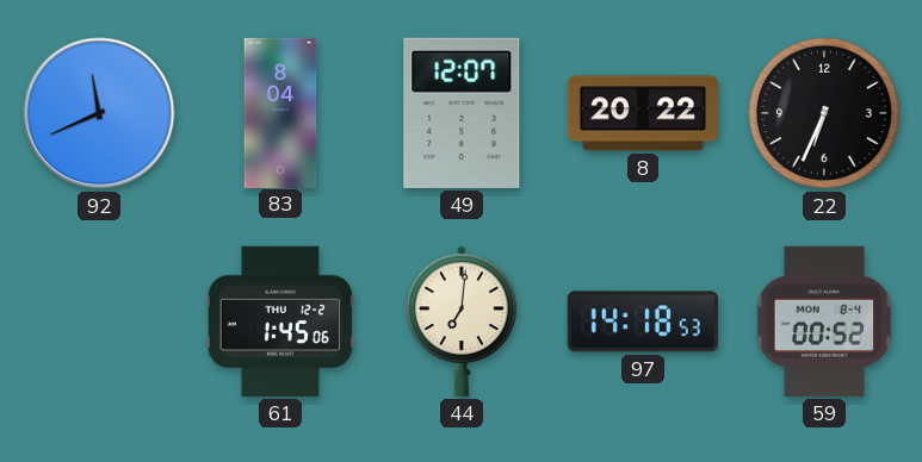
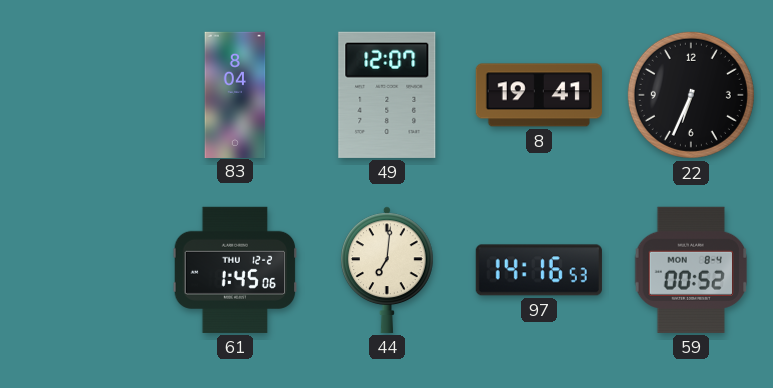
92: 11:41 -> none
8: 20:22 -> 19:41
97: 14:18 -> 14:16
